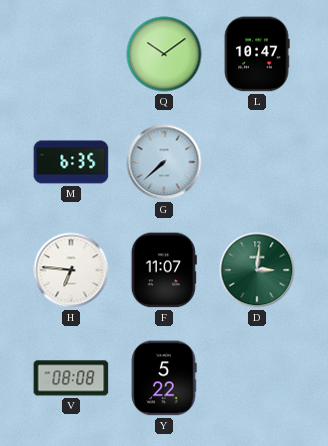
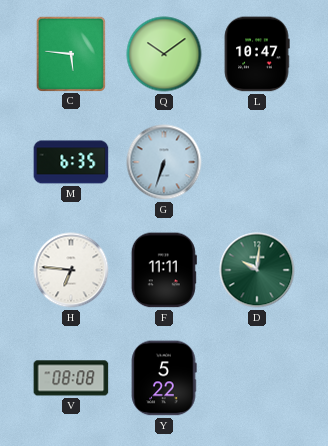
C: none -> 5:46
G: 7:38 -> 6:33
F: 11:07 -> 11:11
D: 3:01 -> 10:01
